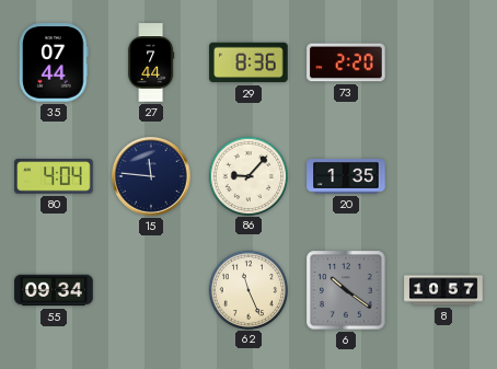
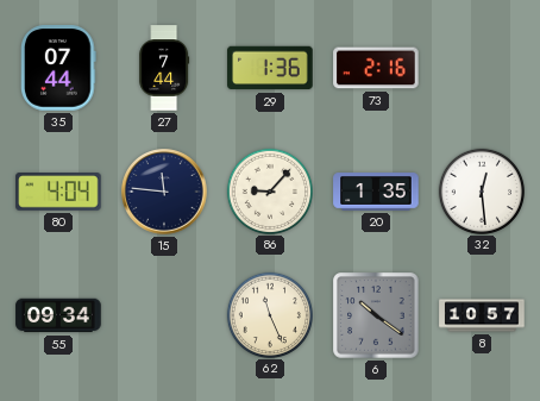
29: 8:36 -> 1:36
73: 2:20 -> 2:16
32: none -> 12:29
